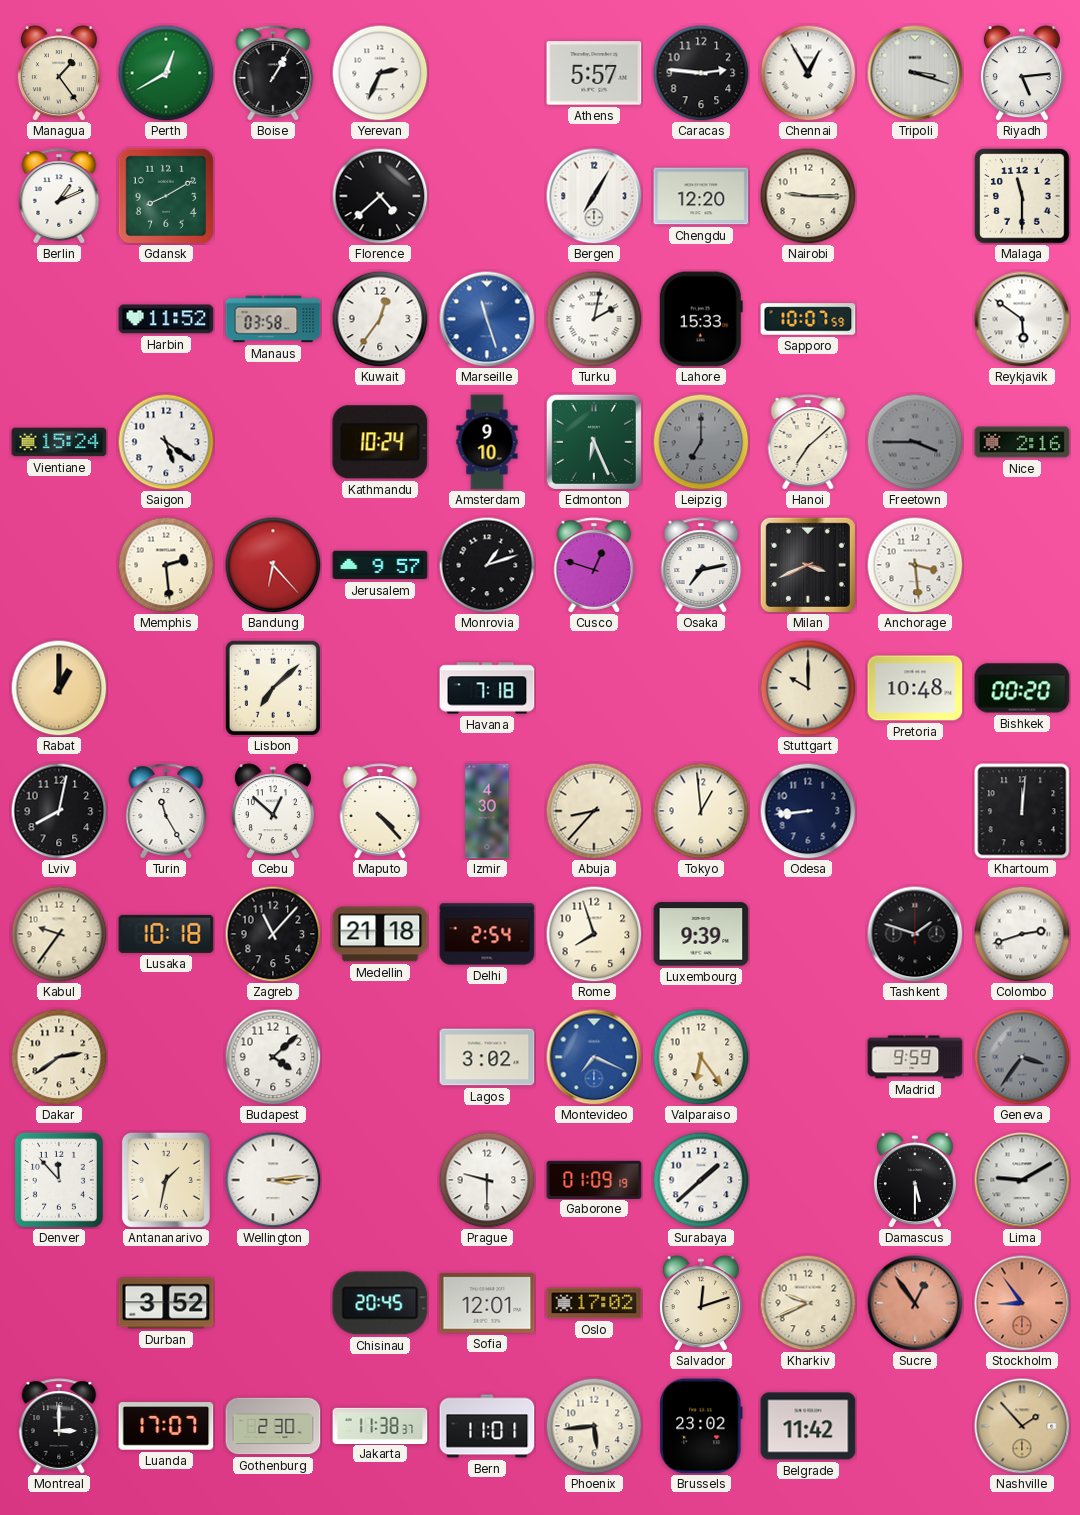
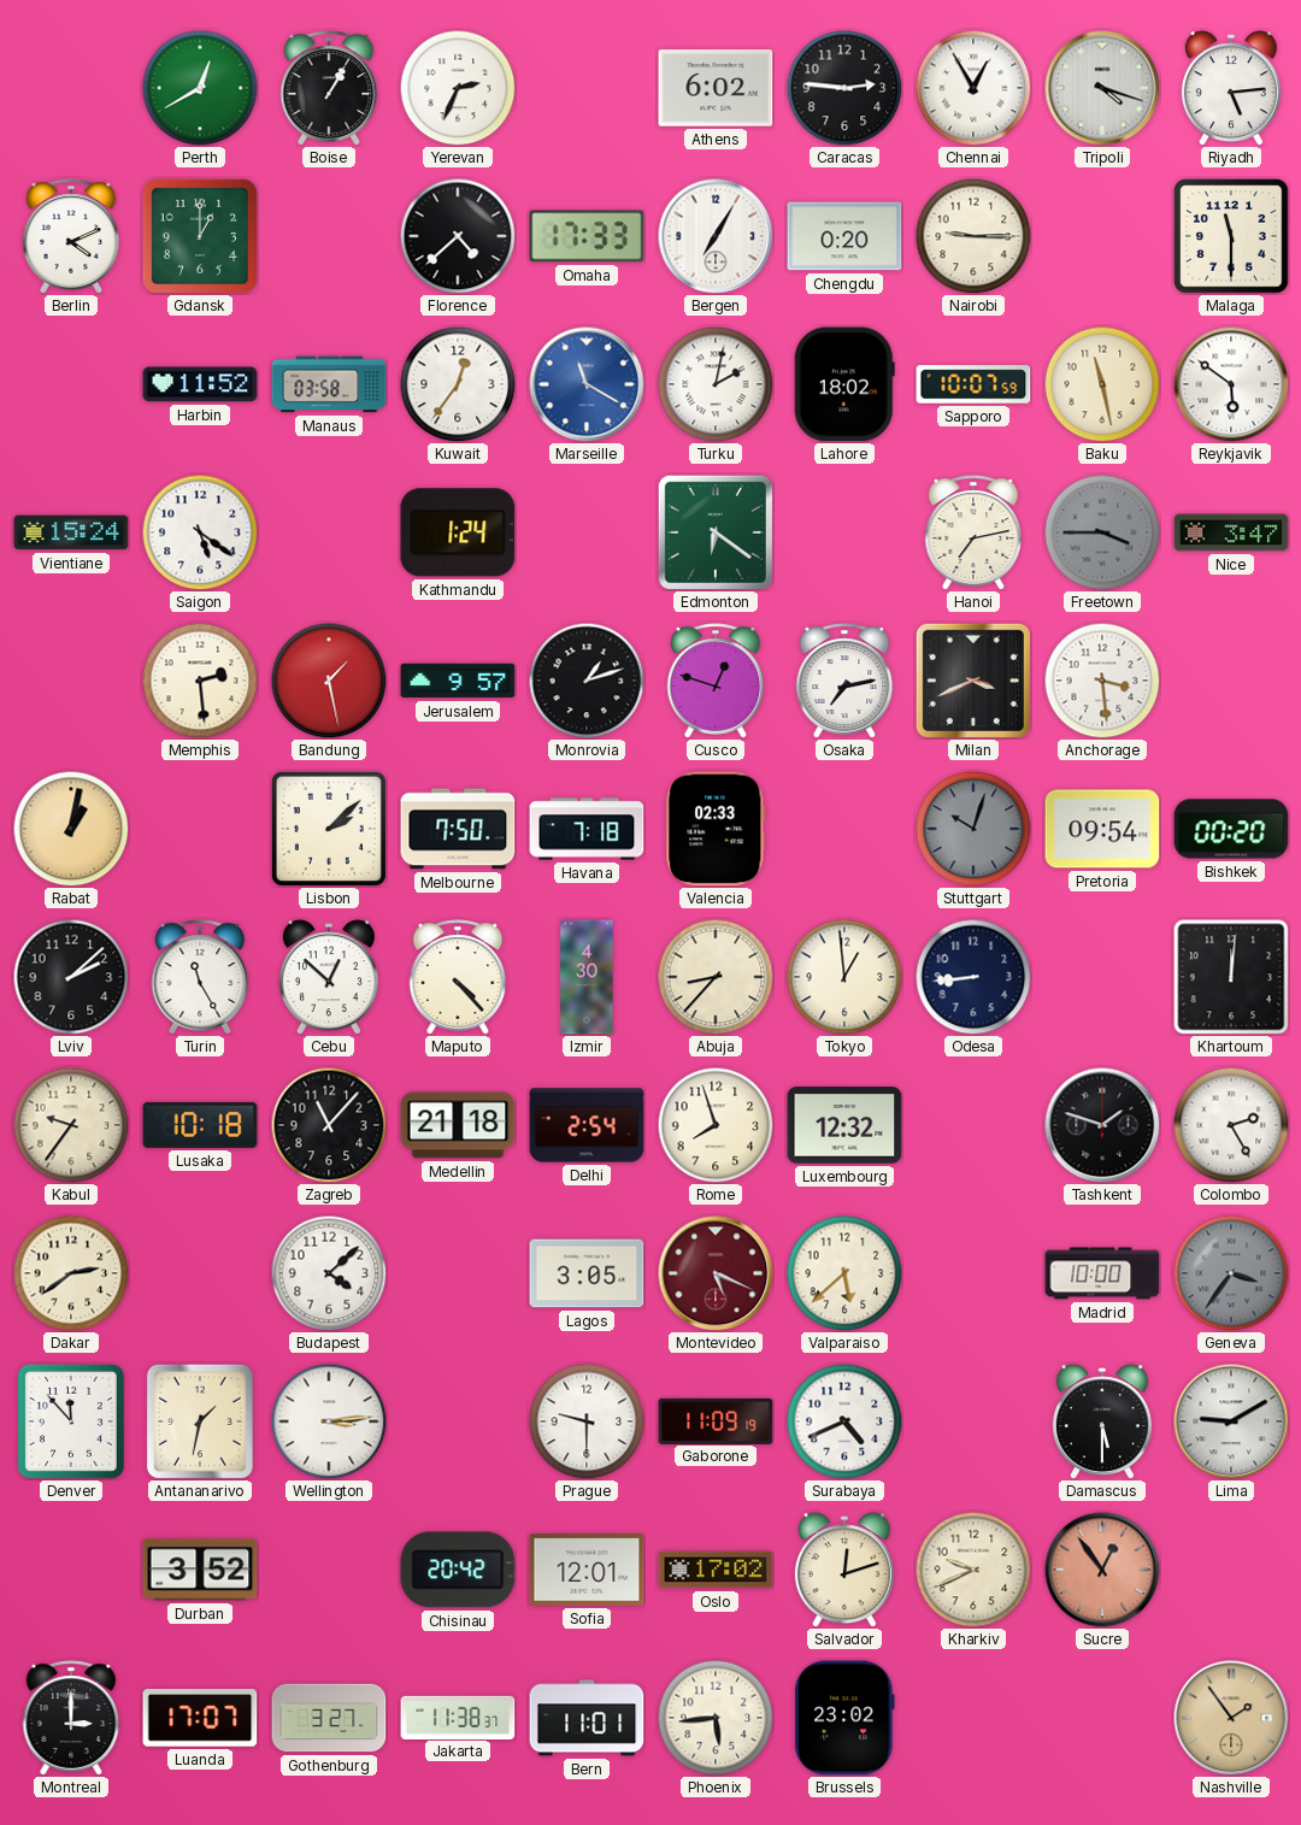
Managua: 1:24 -> none
Athens: 5:57 -> 6:02
Tripoli: 3:18 -> 4:18
Berlin: 1:11 -> 4:11
Gdansk: 8:10 -> 1:00
Omaha: none -> 17:33
Chengdu: 12:20 -> 0:20
Marseille: 11:27 -> 11:20
Lahore: 15:33 -> 18:02
Baku: none -> 11:28
Kathmandu: 10:24 -> 1:24
Amsterdam: 9:10 -> none
Edmonton: 6:26 -> 6:21
Leipzig: 7:00 -> none
Hanoi: 7:08 -> 7:13
Nice: 2:16 -> 3:47
Bandung: 6:23 -> 1:28
Rabat: 1:00 -> 1:02
Lisbon: 7:08 -> 2:08
Melbourne: none -> 7:50
Valencia: none -> 02:33
Stuttgart: 10:00 -> 10:03
Stuttgart dial: cream -> grey
Pretoria: 10:48 -> 09:54
Lviv: 8:02 -> 2:08
Luxembourg: 9:39 -> 12:32
Colombo: 2:42 -> 2:25
Lagos: 3:02 -> 3:05
Montevideo: 7:19 -> 5:19
Montevideo dial: blue -> burgundy
Valparaiso: 6:24 -> 5:38
Madrid: 9:59 -> 10:00
Gaborone: 01:09 -> 11:09
Surabaya: 1:38 -> 4:41
Chisinau: 20:45 -> 20:42
Stockholm: 8:54 -> none
Gothenburg: 2:30 -> 3:27
Belgrade: 11:42 -> none
Nashville: 1:53 -> 1:54
